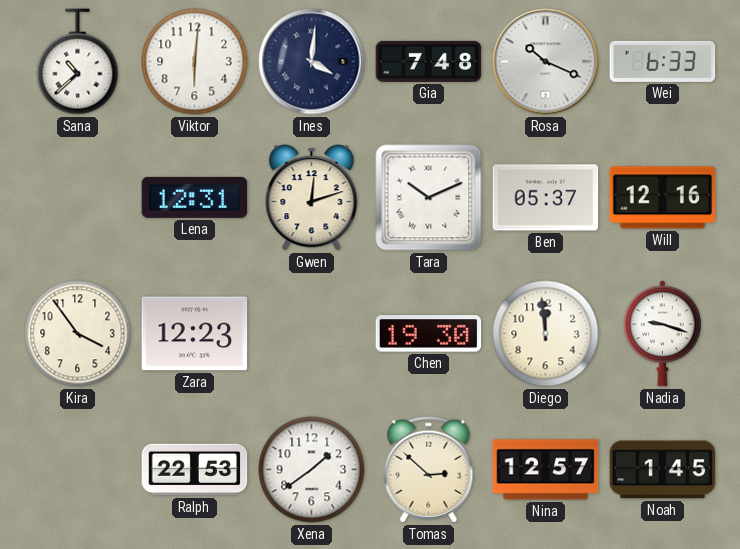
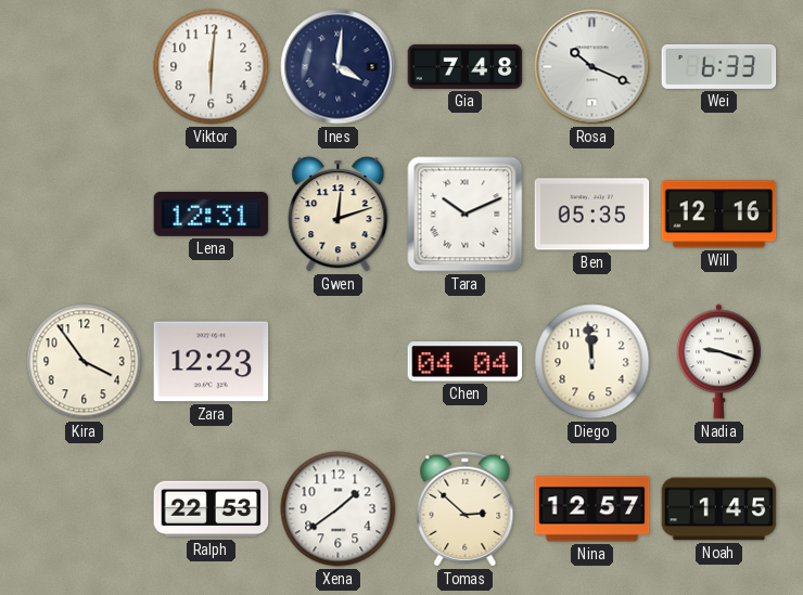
Sana: 10:38 -> none
Ben: 05:37 -> 05:35
Chen: 19:30 -> 04:04
